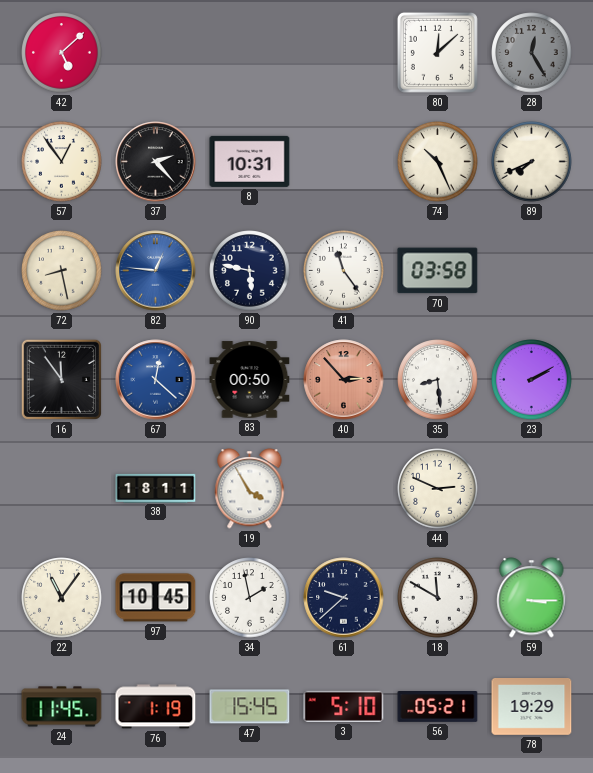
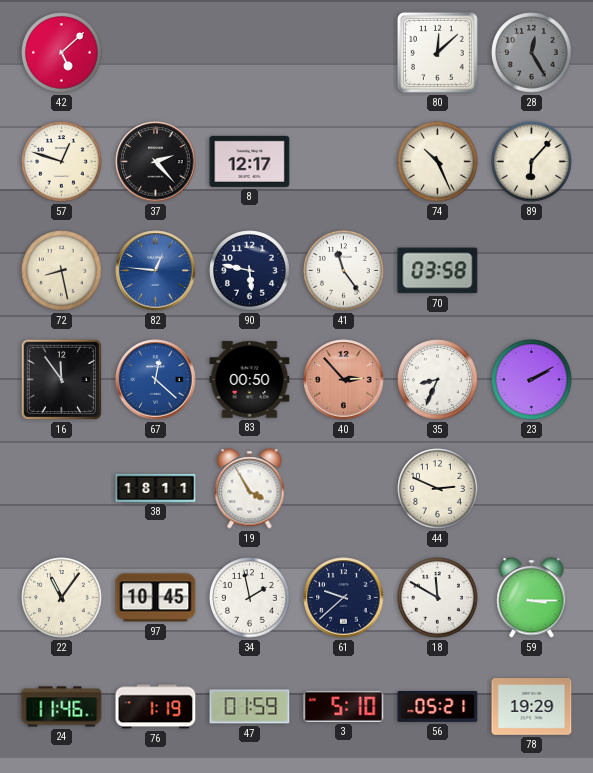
57: 12:54 -> 12:48
8: 10:31 -> 12:17
89: 7:41 -> 6:07
35: 8:29 -> 8:34
24: 11:45 -> 11:46
47: 15:45 -> 01:59
